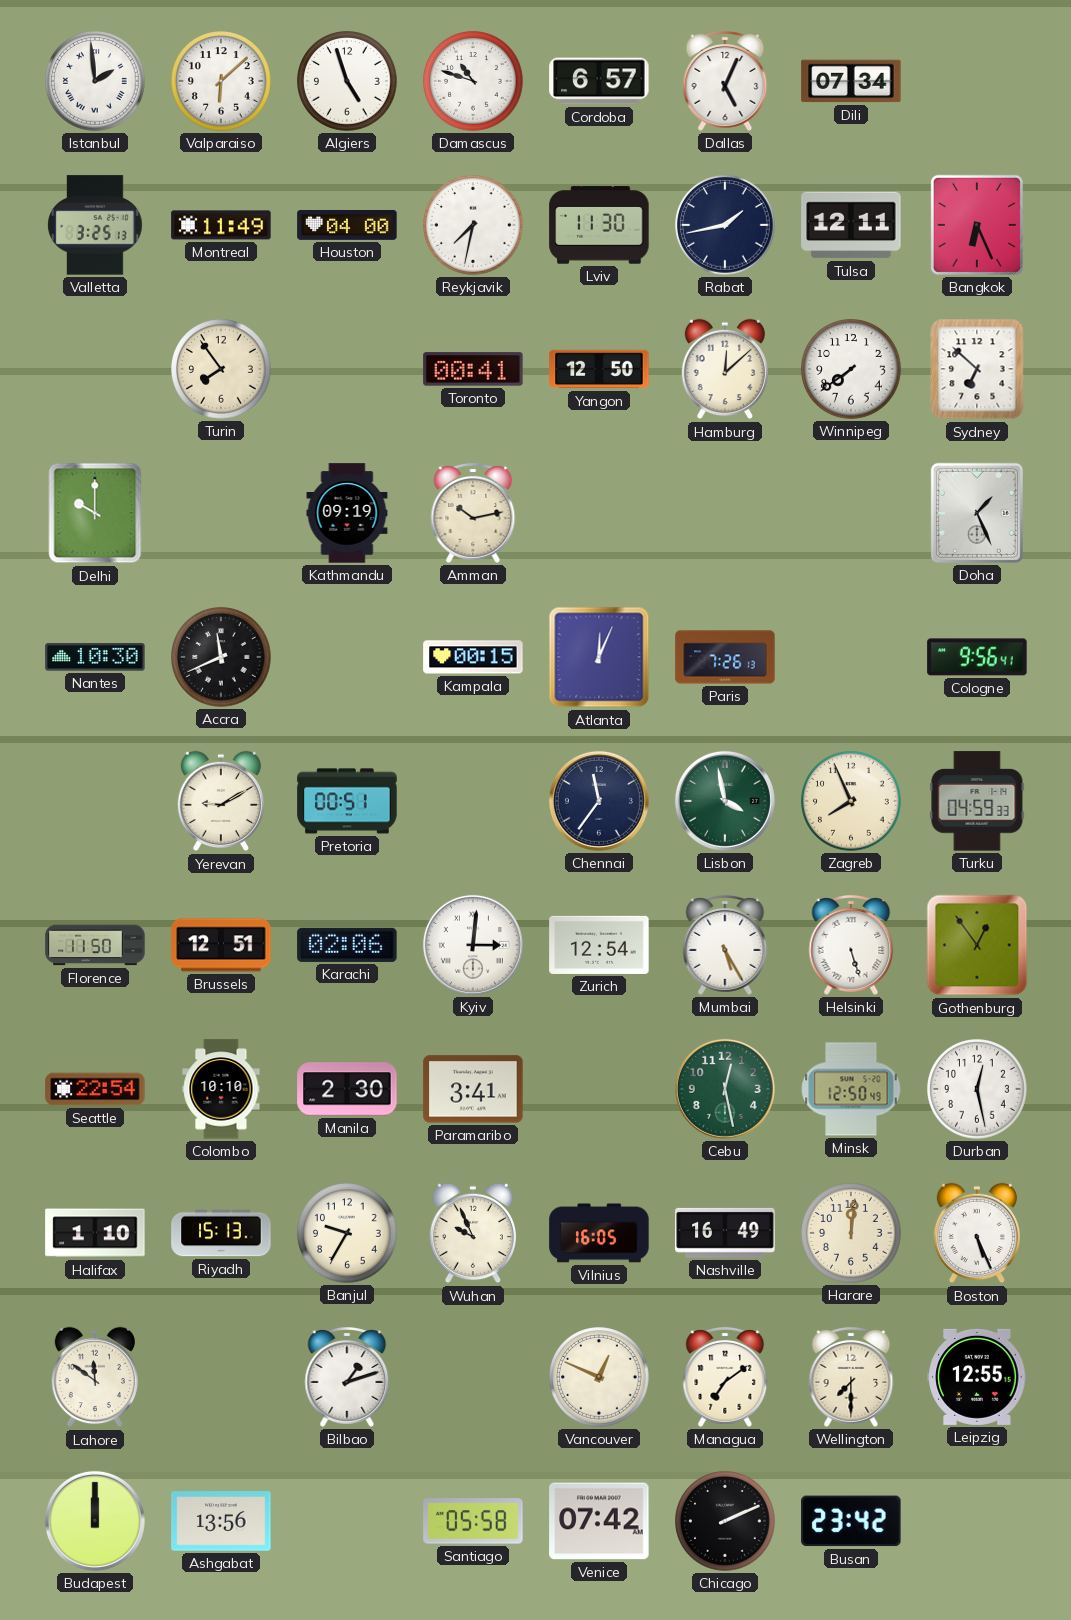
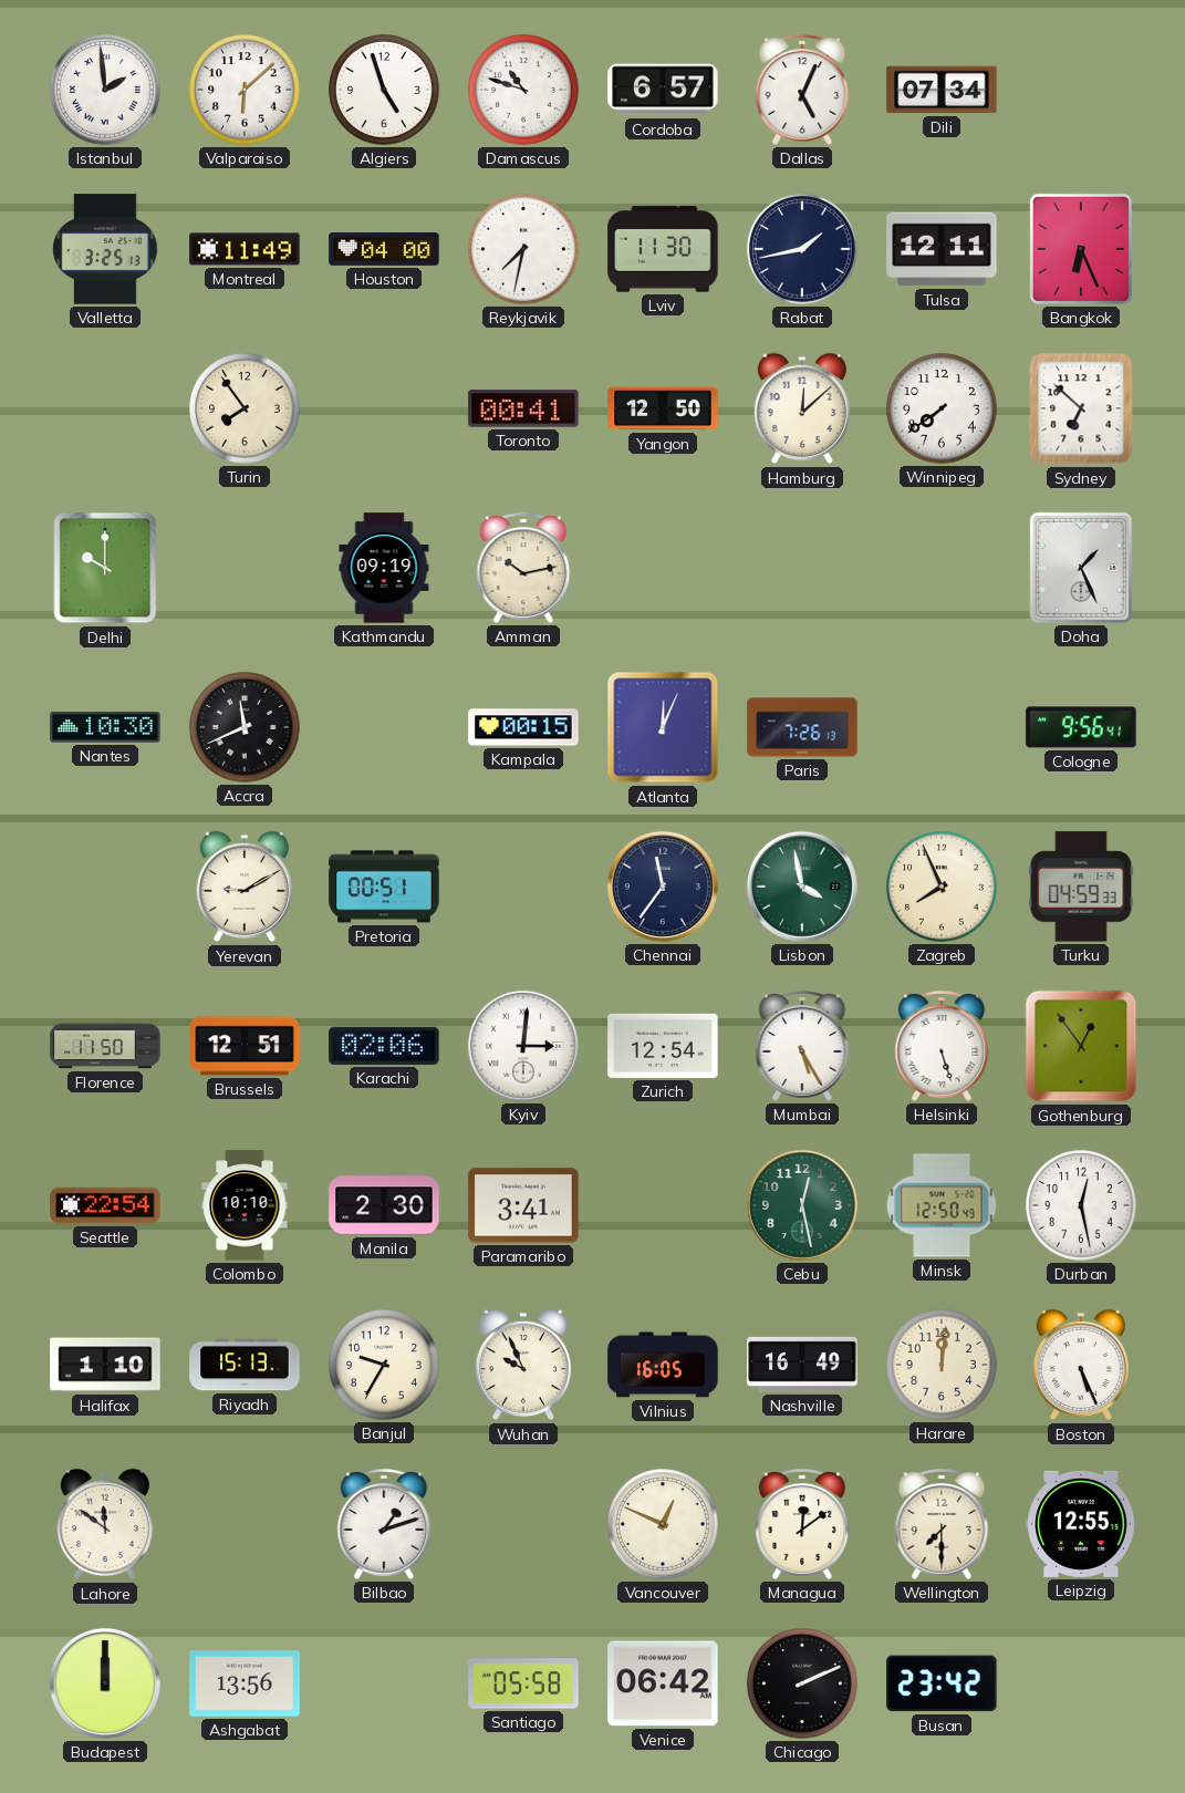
Managua: 7:09 -> 12:09
Venice: 07:42 -> 06:42
